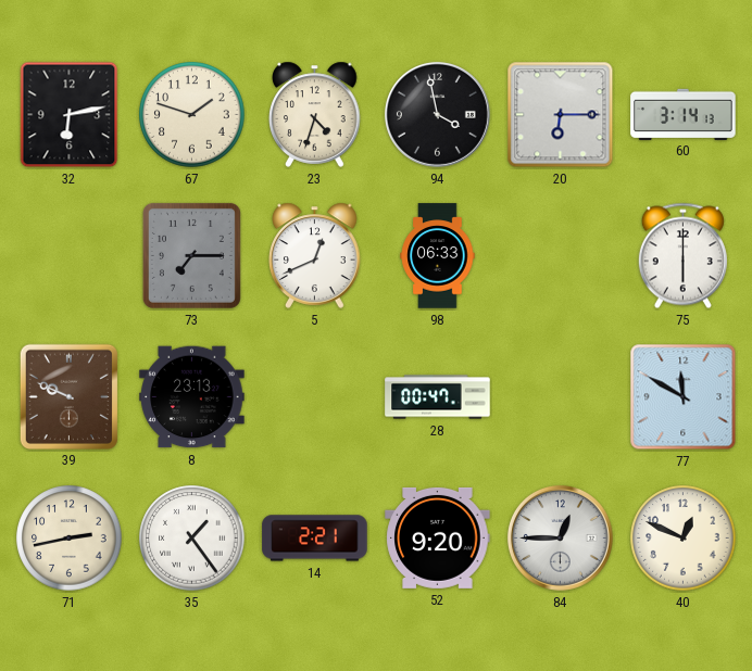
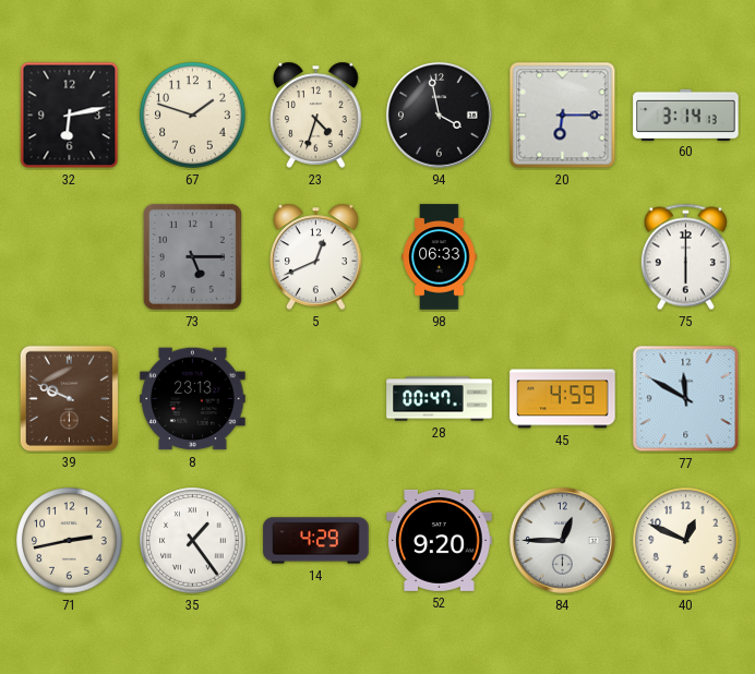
73: 7:15 -> 5:15
45: none -> 4:59
14: 2:21 -> 4:29
